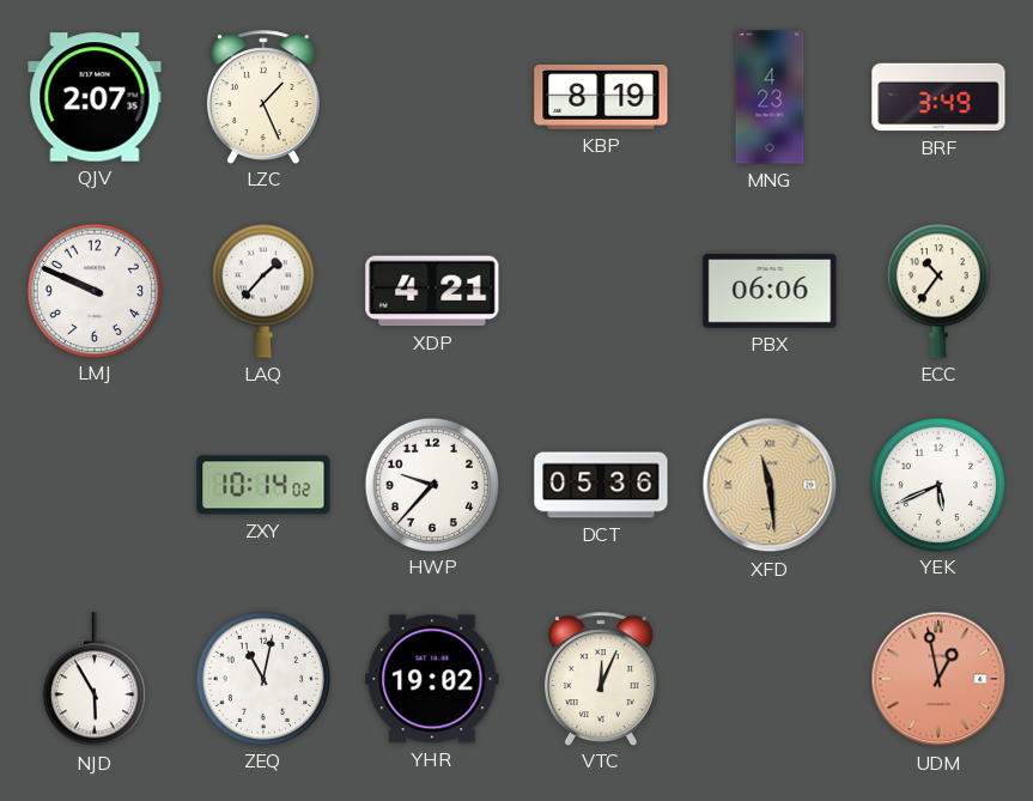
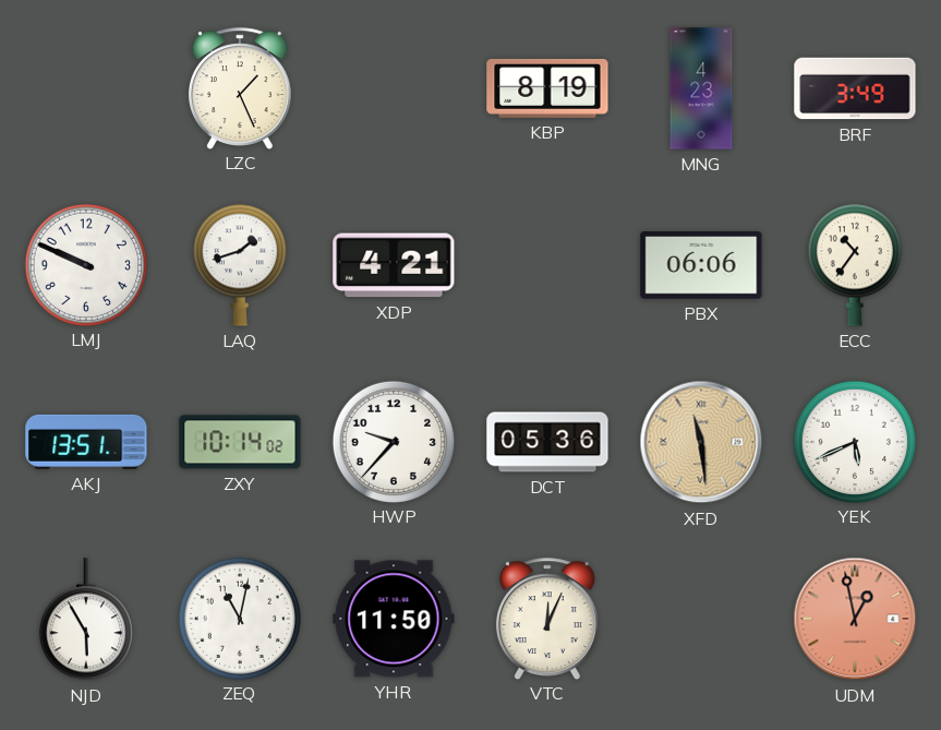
QJV: 2:07 -> none
LAQ: 1:37 -> 1:42
AKJ: none -> 13:51
YHR: 19:02 -> 11:50
